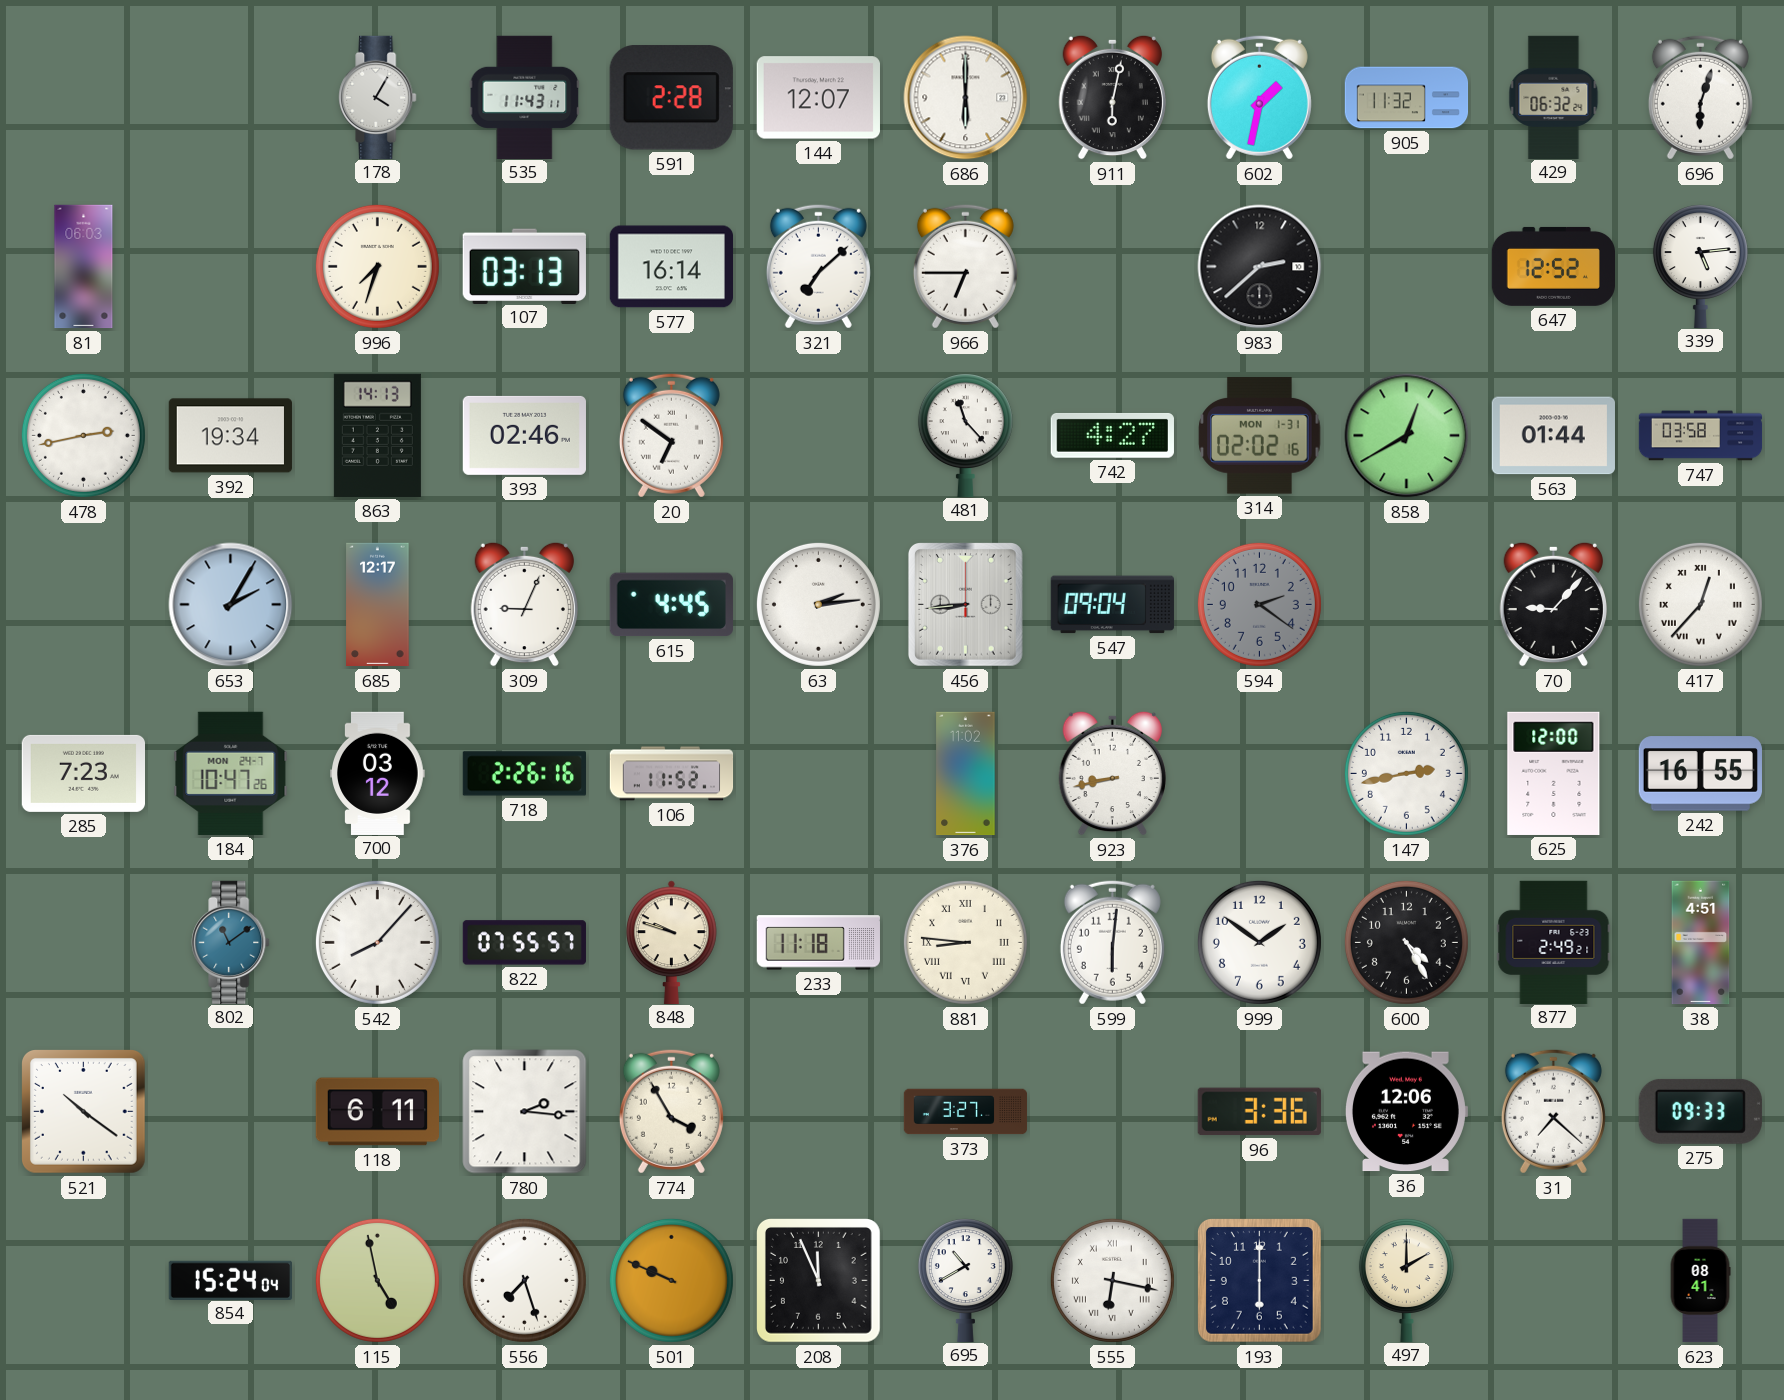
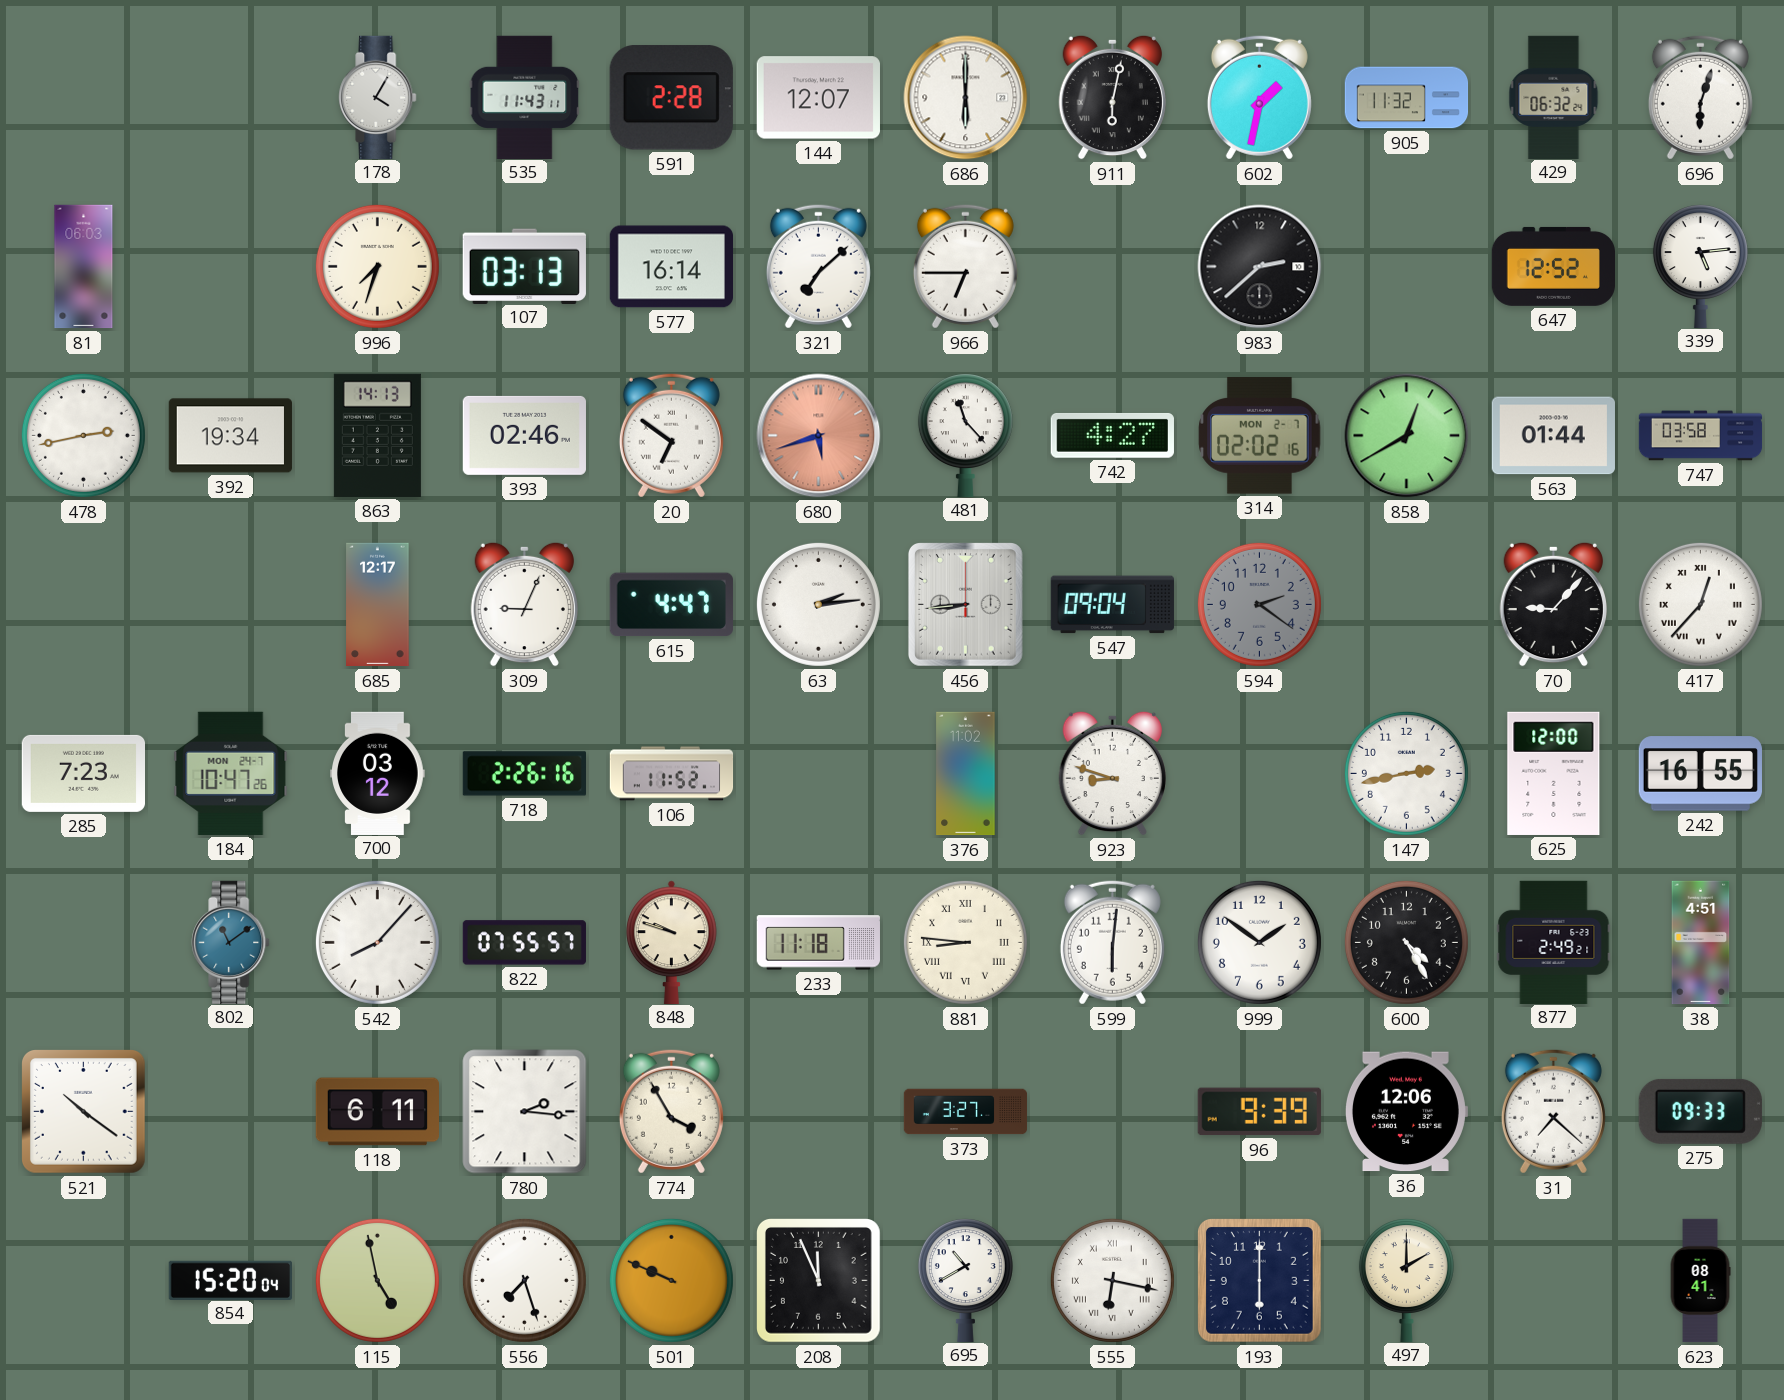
680: none -> 5:42
314 date: MON 1-31 -> MON 2-7
653: 2:05 -> none
615: 4:45 -> 4:47
923: 8:43 -> 8:48
96: 3:36 -> 9:39
854: 15:24 -> 15:20
